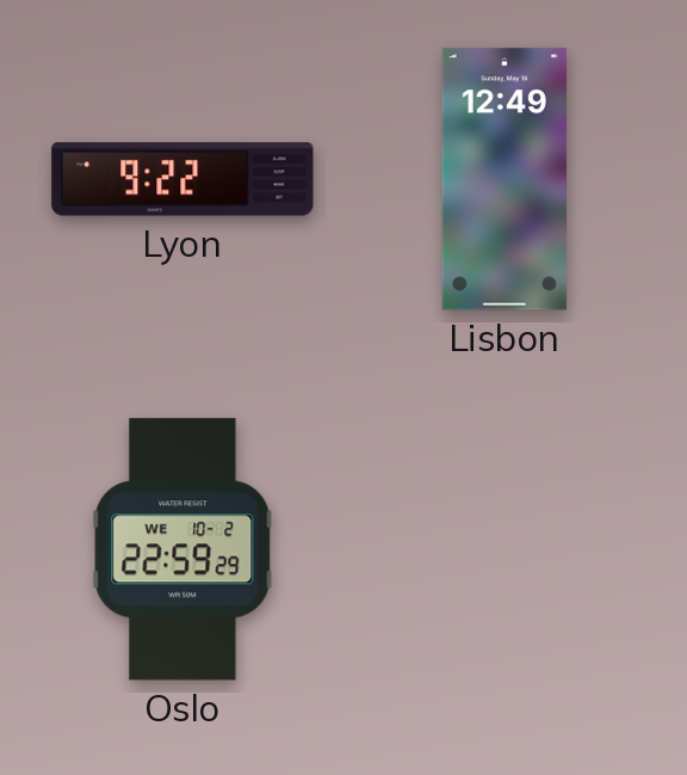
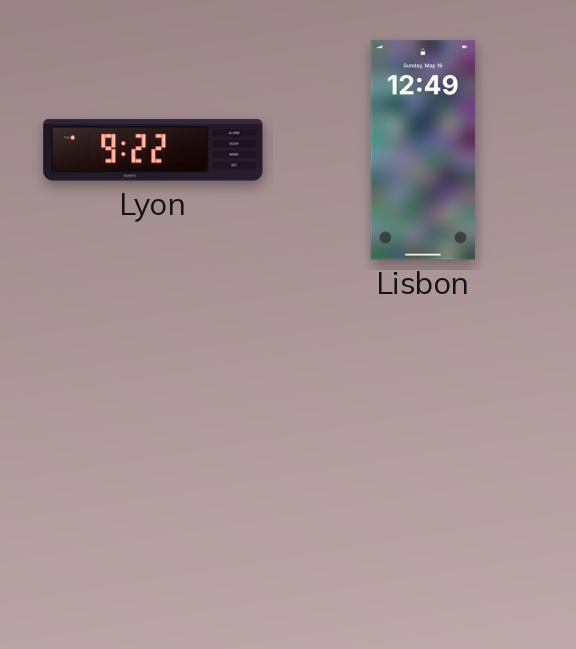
Oslo: 22:59 -> none
